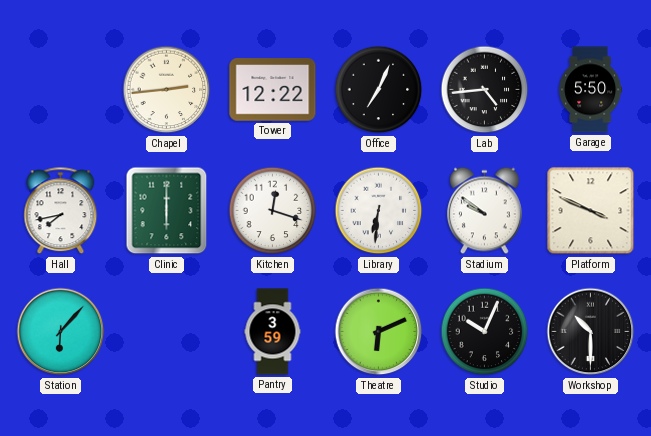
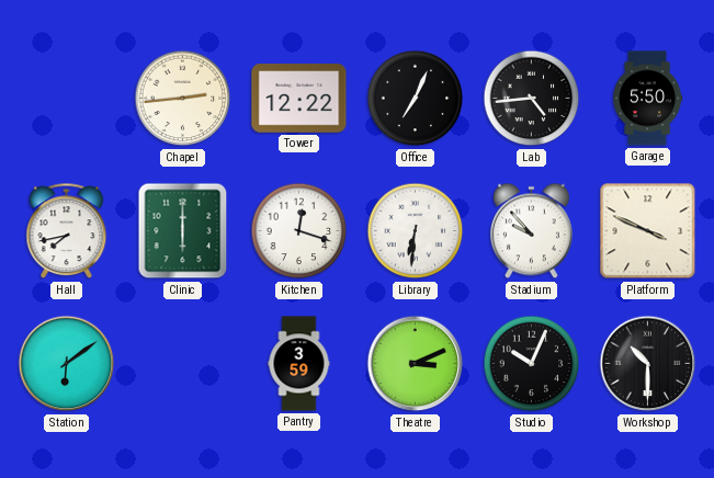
Stadium: 9:51 -> 9:53
Station: 6:07 -> 6:09
Theatre: 6:11 -> 3:11
